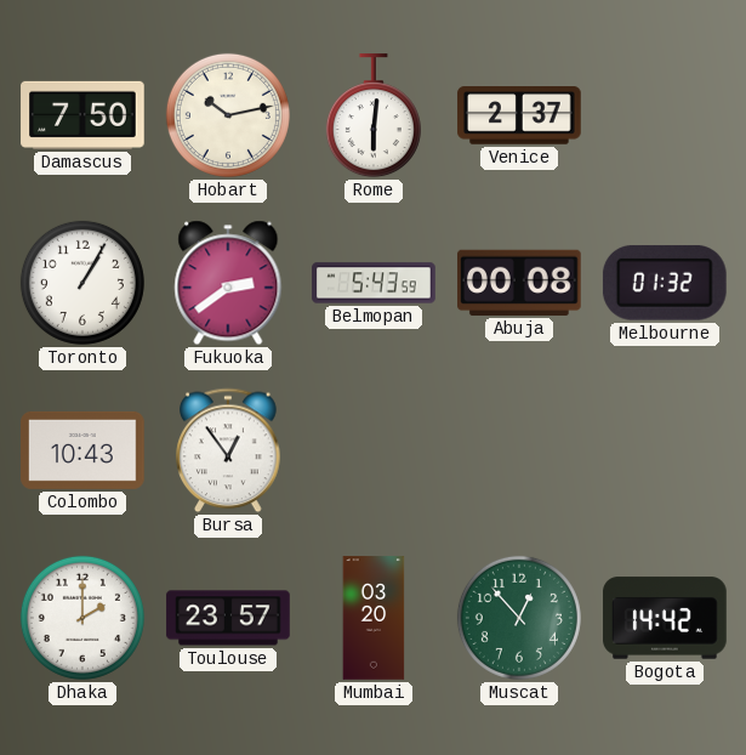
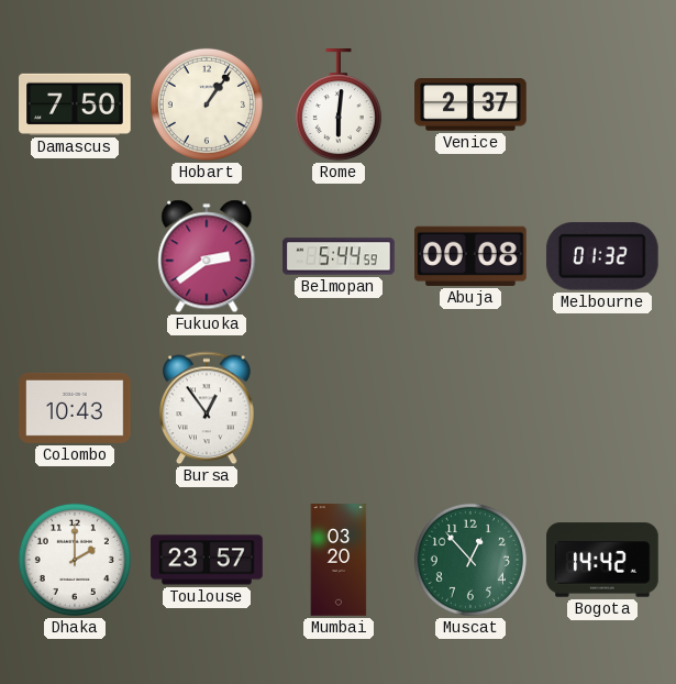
Hobart: 10:13 -> 1:06
Toronto: 1:05 -> none
Belmopan: 5:43 -> 5:44
